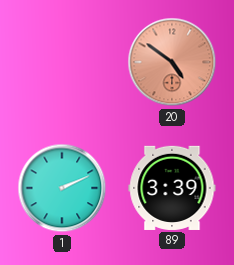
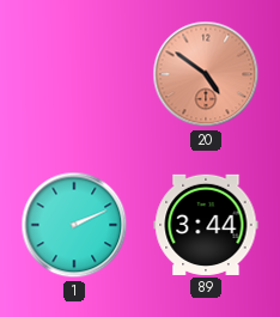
89: 3:39 -> 3:44
